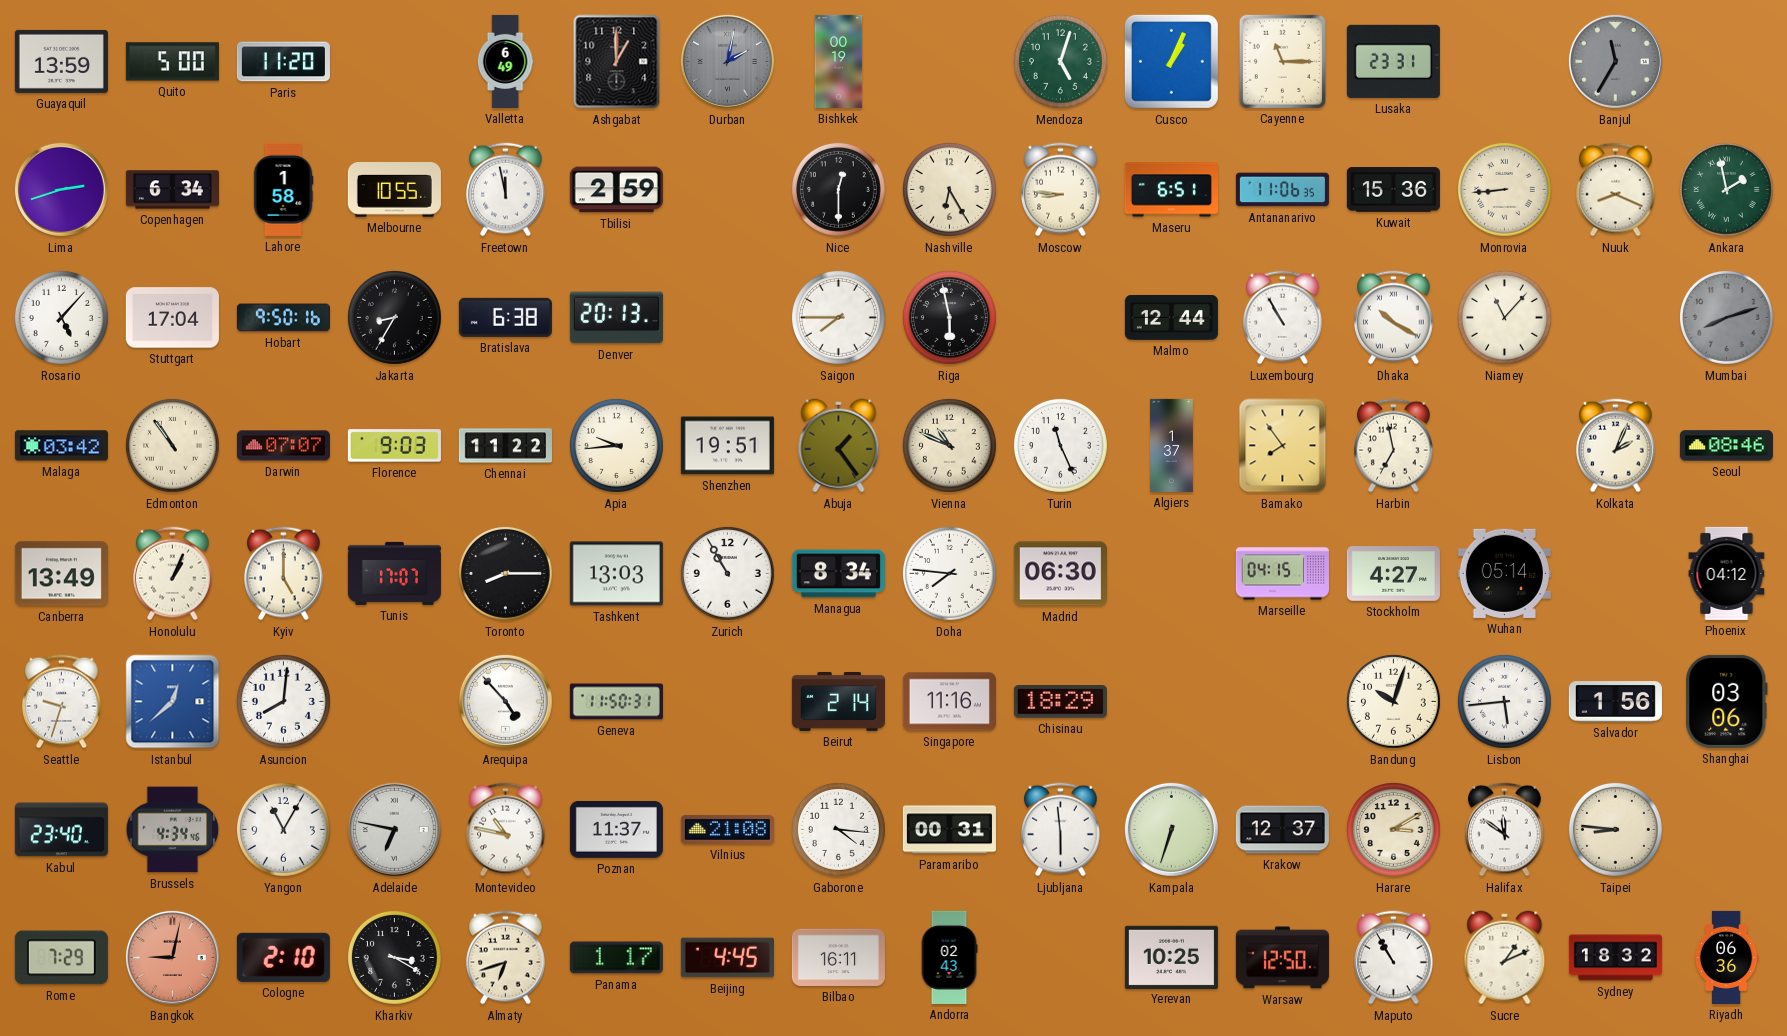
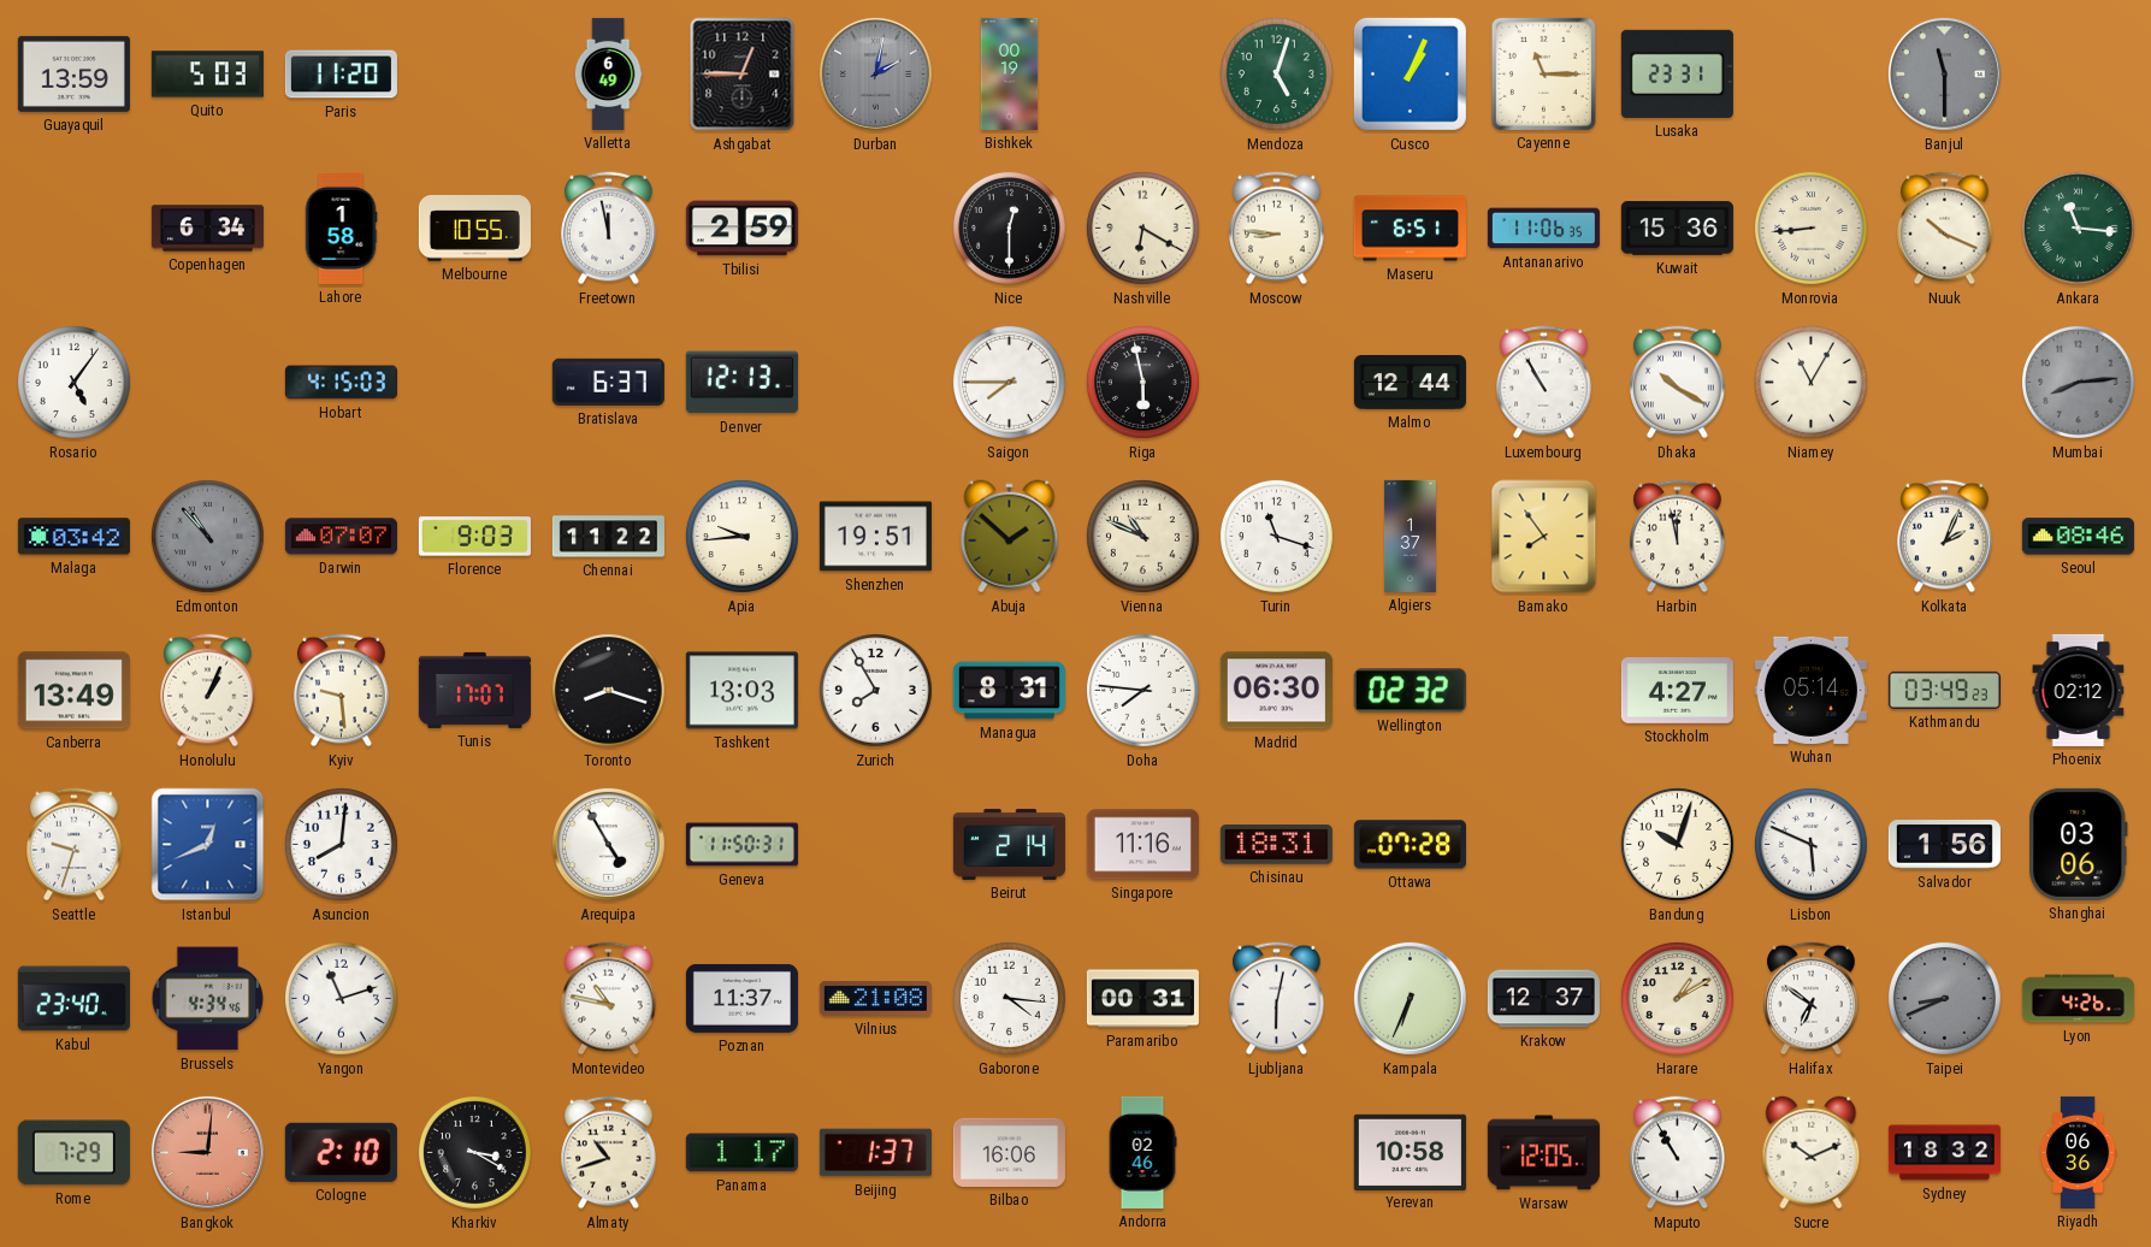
Quito: 5:00 -> 5:03
Ashgabat: 1:00 -> 12:45
Banjul: 11:35 -> 11:30
Lima: 2:42 -> none
Nashville: 6:25 -> 6:20
Nuuk: 8:19 -> 10:19
Ankara: 1:58 -> 11:16
Rosario: 5:07 -> 5:06
Stuttgart: 17:04 -> none
Hobart: 9:50 -> 4:15
Jakarta: 8:35 -> none
Bratislava: 6:38 -> 6:37
Denver: 20:13 -> 12:13
Niamey: 11:07 -> 11:05
Mumbai: 8:12 -> 8:14
Edmonton: 10:54 -> 10:53
Edmonton dial: cream -> grey
Abuja: 1:24 -> 1:52
Turin: 11:26 -> 11:18
Harbin: 6:58 -> 11:58
Kyiv: 5:00 -> 9:29
Toronto: 8:15 -> 8:18
Zurich: 10:55 -> 7:55
Managua: 8:34 -> 8:31
Wellington: none -> 02:32
Marseille: 04:15 -> none
Kathmandu: none -> 03:49
Phoenix: 04:12 -> 02:12
Istanbul: 12:38 -> 12:41
Arequipa: 4:53 -> 4:55
Chisinau: 18:29 -> 18:31
Ottawa: none -> 07:28
Lisbon: 5:44 -> 5:49
Yangon: 11:05 -> 11:12
Adelaide: 6:47 -> none
Ljubljana: 5:59 -> 6:02
Kampala: 6:33 -> 6:34
Harare: 3:10 -> 1:10
Halifax: 11:51 -> 6:51
Taipei: 8:46 -> 8:41
Taipei dial: cream -> grey
Lyon: none -> 4:26
Bangkok: 9:02 -> 9:01
Almaty: 6:42 -> 10:42
Beijing: 4:45 -> 1:37
Bilbao: 16:11 -> 16:06
Andorra: 02:43 -> 02:46
Yerevan: 10:25 -> 10:58
Warsaw: 12:50 -> 12:05
Sucre: 1:11 -> 10:11
